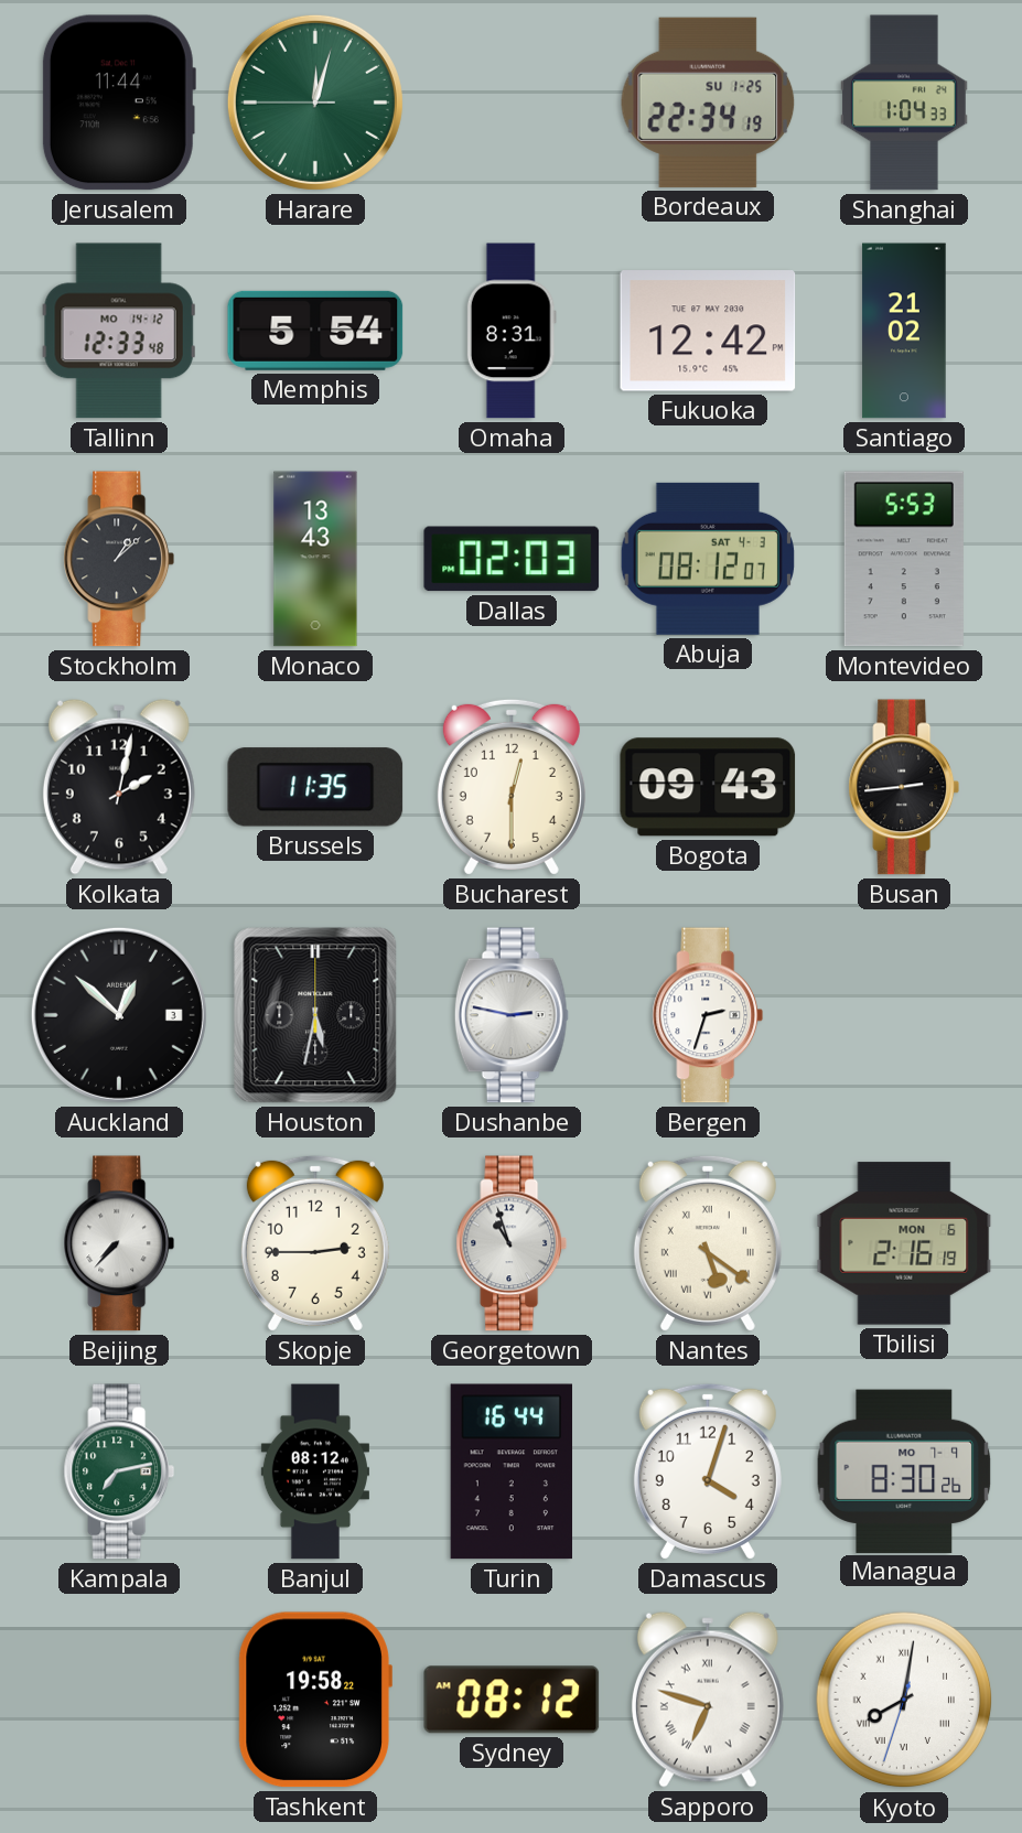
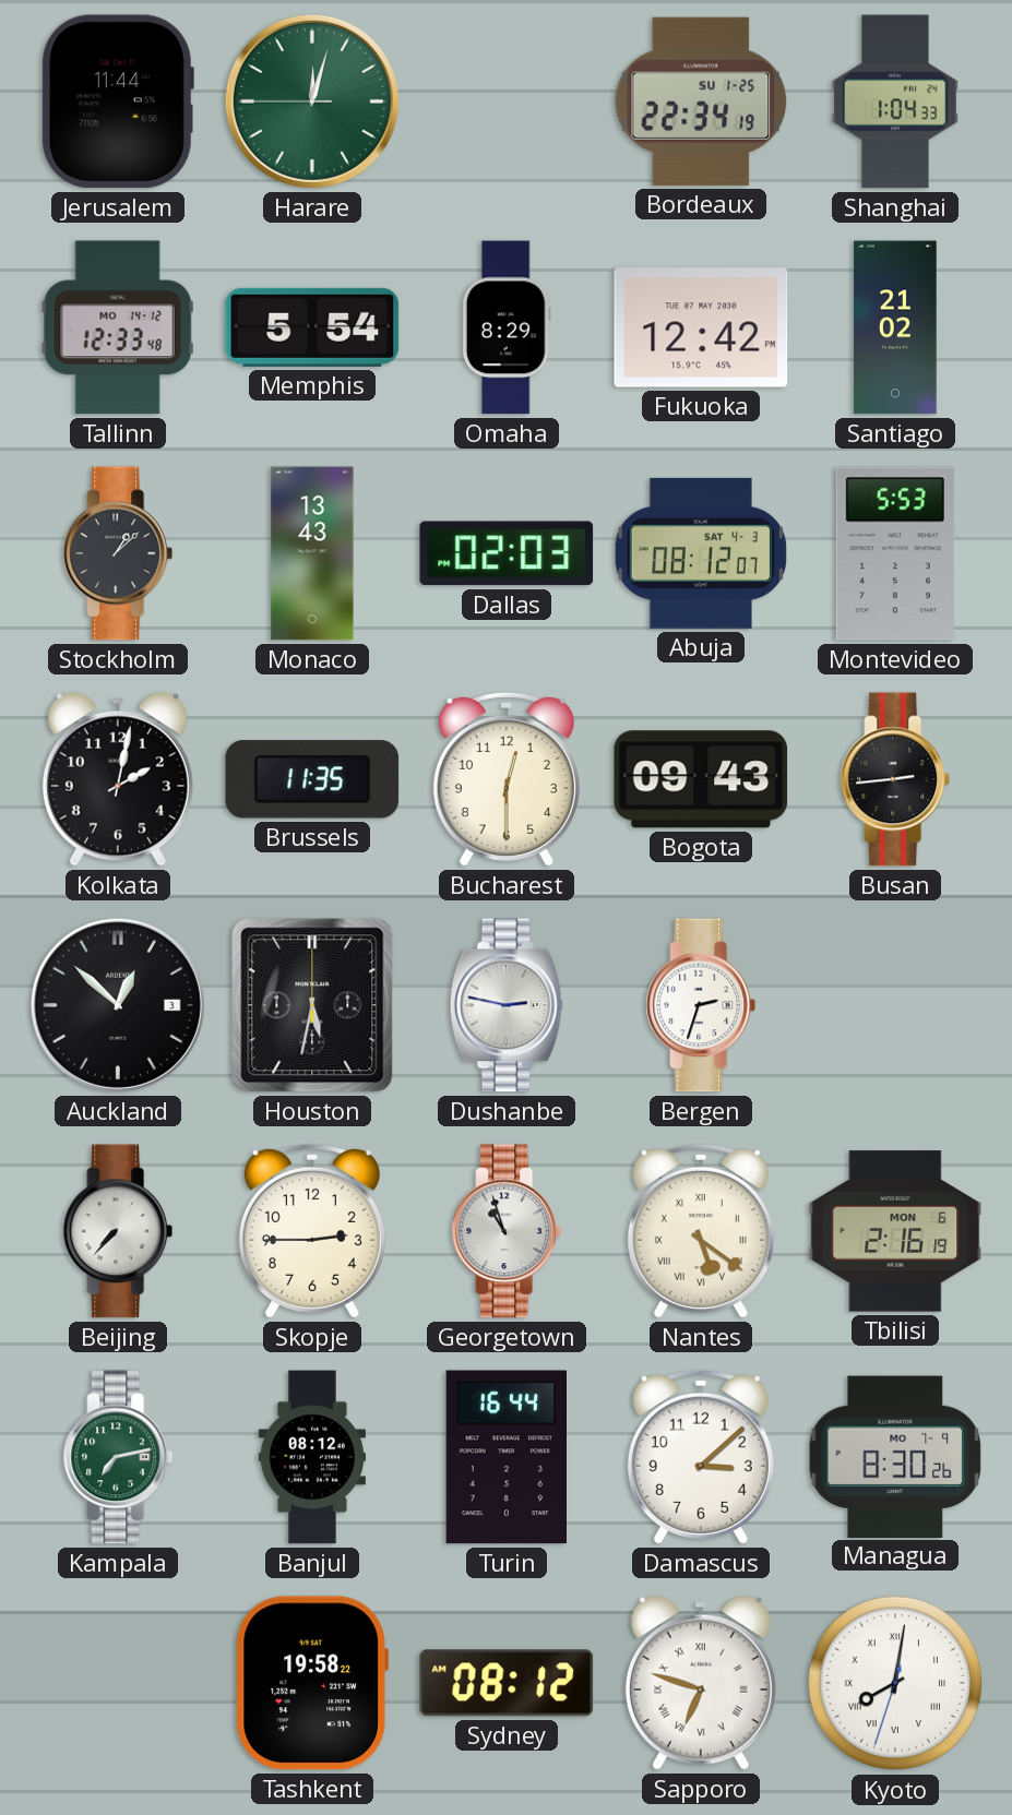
Omaha: 8:31 -> 8:29
Damascus: 4:03 -> 3:08
